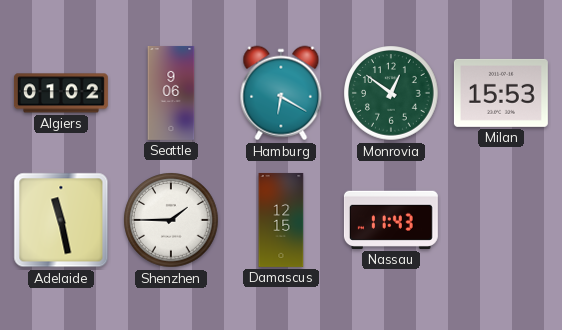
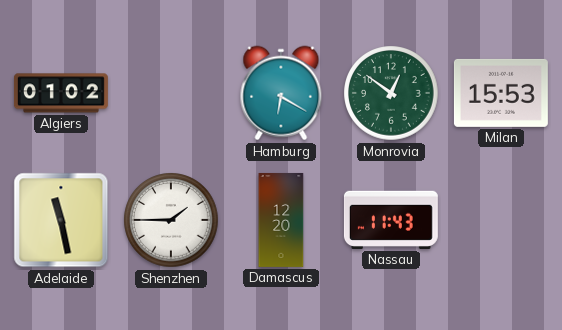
Seattle: 9:06 -> none
Damascus: 12:15 -> 12:20
